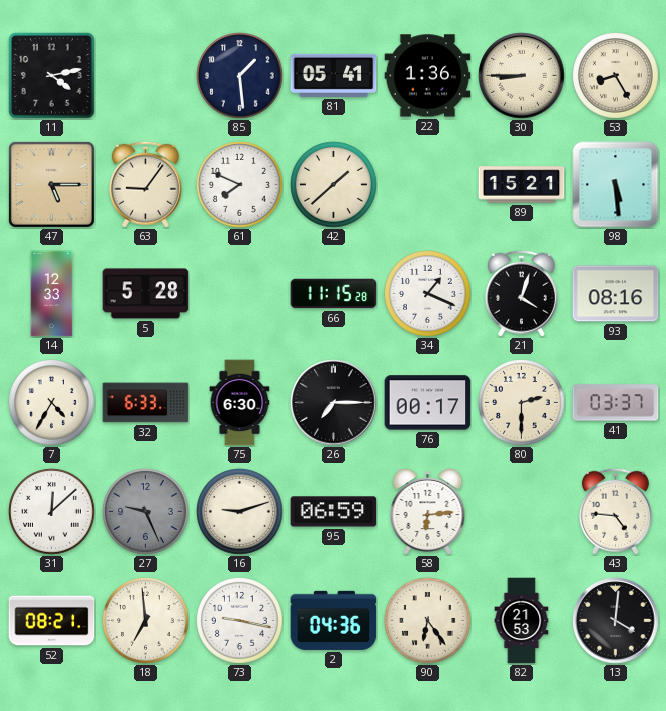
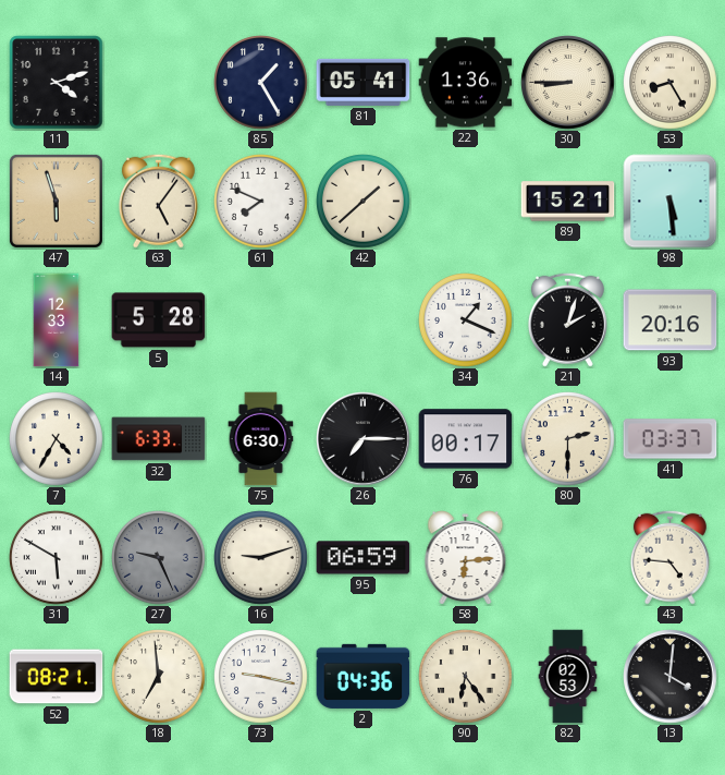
11: 4:13 -> 4:12
85: 1:29 -> 1:25
47: 5:15 -> 5:57
63: 9:06 -> 5:06
66: 11:15 -> none
21: 4:03 -> 2:03
93: 08:16 -> 20:16
31: 12:08 -> 5:50
82: 21:53 -> 02:53
